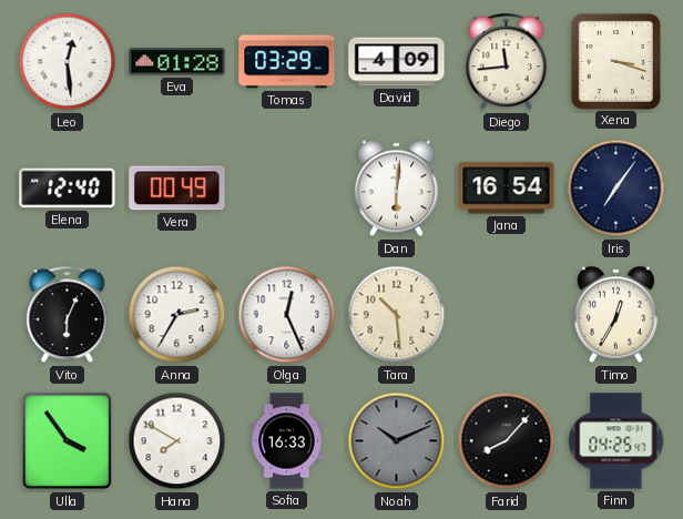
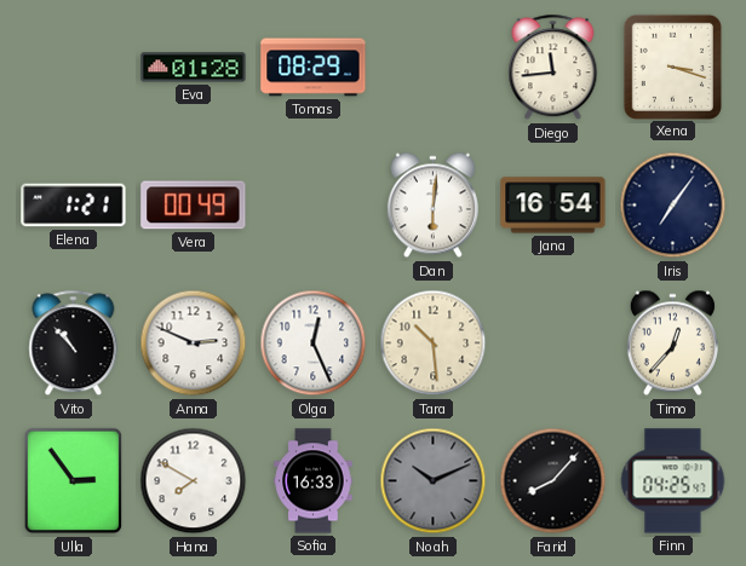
Leo: 12:29 -> none
Tomas: 03:29 -> 08:29
David: 4:09 -> none
Elena: 12:40 -> 1:21
Vito: 6:04 -> 10:53
Anna: 2:35 -> 2:49
Timo: 12:35 -> 12:37
Ulla: 3:54 -> 2:54
